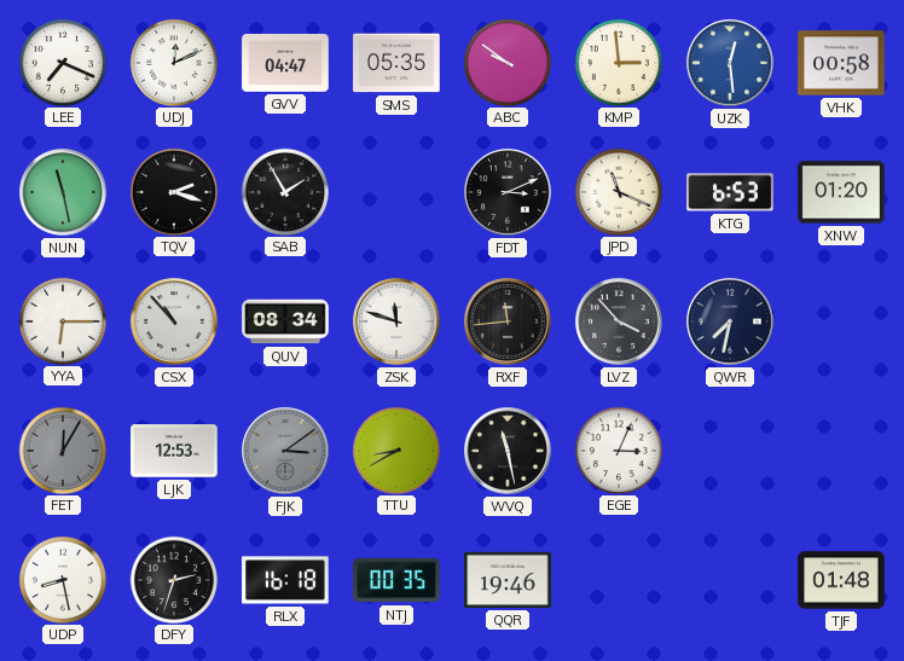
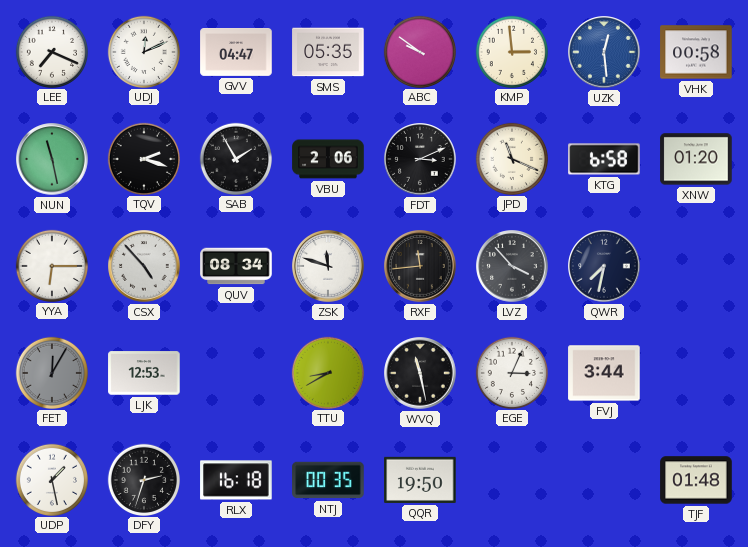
VBU: none -> 2:06
KTG: 6:53 -> 6:58
CSX: 10:53 -> 4:53
FJK: 3:09 -> none
FVJ: none -> 3:44
UDP: 8:28 -> 1:28
QQR: 19:46 -> 19:50
